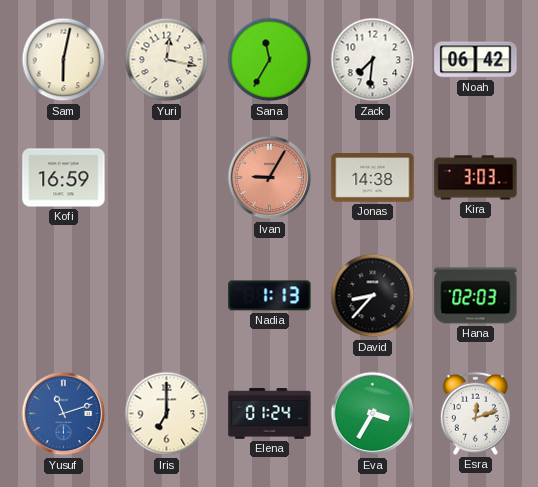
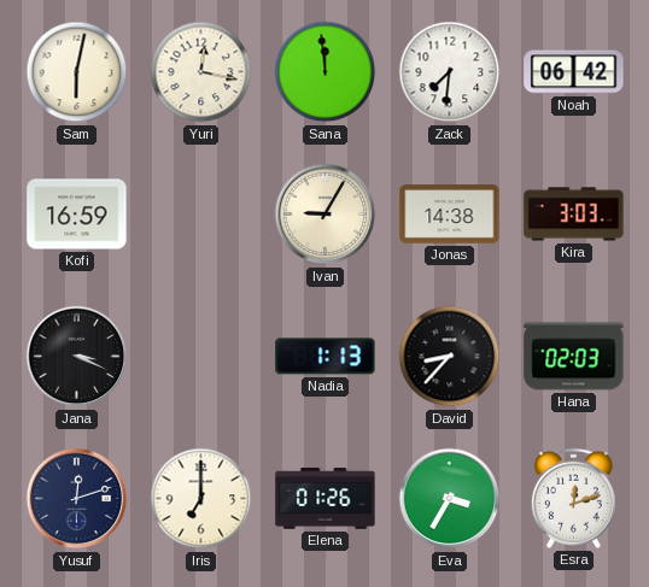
Sana: 11:35 -> 11:59
Ivan dial: salmon -> cream
Jana: none -> 3:19
Yusuf: 11:12 -> 12:12
Yusuf dial: blue -> navy
Elena: 01:24 -> 01:26
